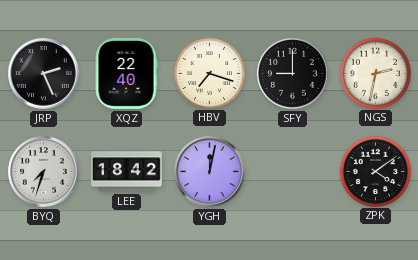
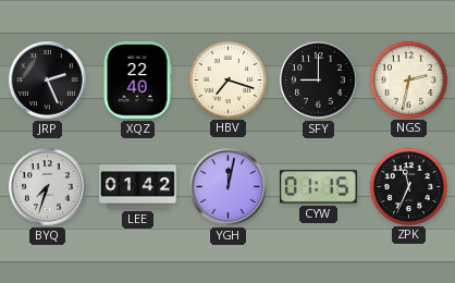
LEE: 18:42 -> 01:42
CYW: none -> 01:15
ZPK: 4:09 -> 11:34
